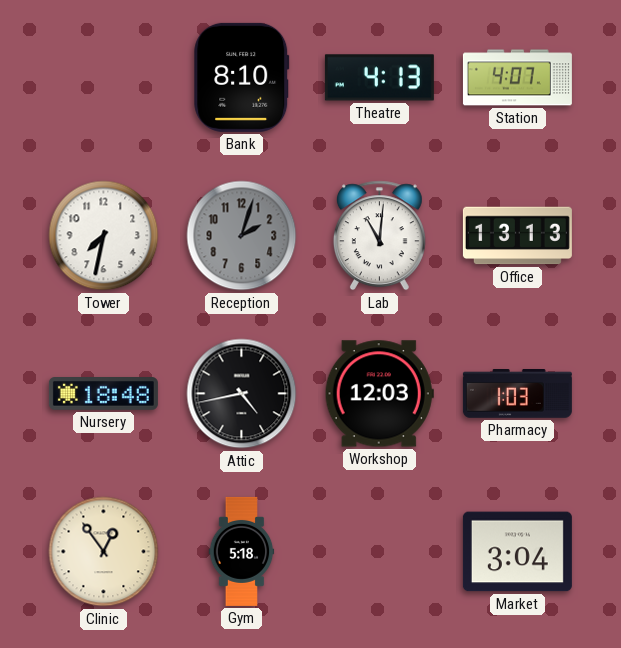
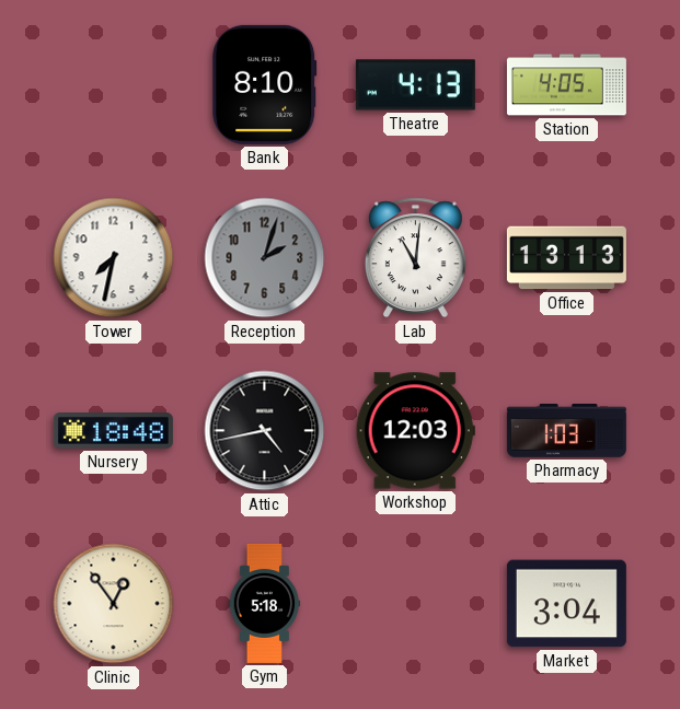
Station: 4:07 -> 4:05
